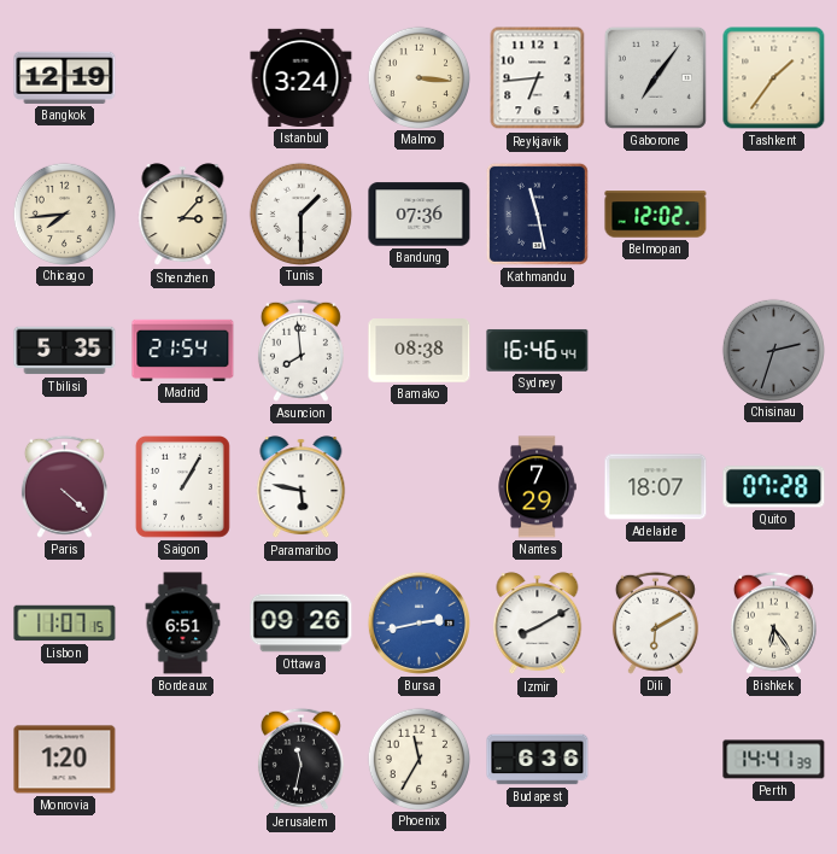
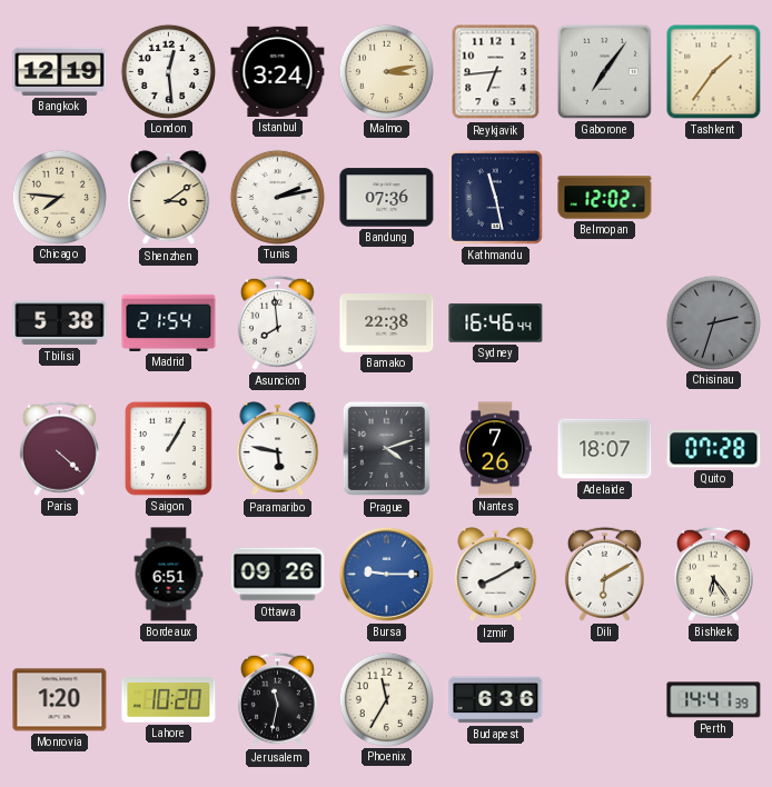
London: none -> 12:29
Malmo: 3:16 -> 3:13
Chicago: 7:44 -> 7:46
Shenzhen: 3:07 -> 3:09
Tunis: 1:30 -> 2:13
Tbilisi: 5:35 -> 5:38
Bamako: 08:38 -> 22:38
Prague: none -> 4:12
Nantes: 7:29 -> 7:26
Lisbon: 11:07 -> none
Bursa: 2:43 -> 9:15
Lahore: none -> 10:20
